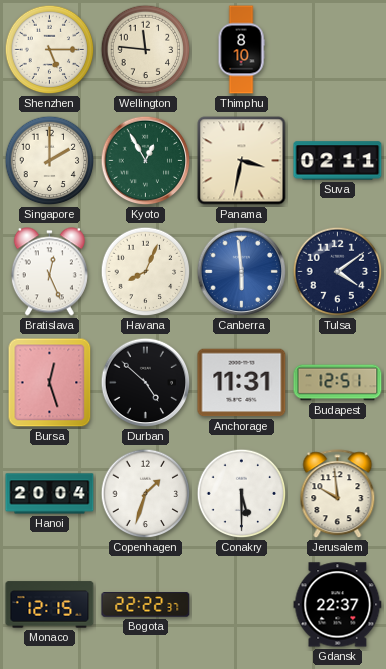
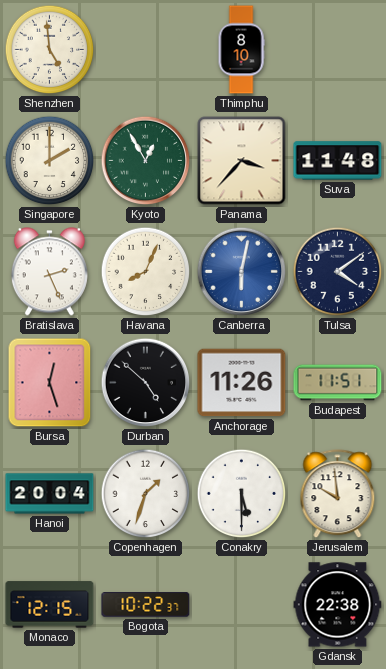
Shenzhen: 5:15 -> 4:59
Wellington: 11:46 -> none
Panama: 3:32 -> 3:37
Suva: 02:11 -> 11:48
Bratislava: 12:26 -> 2:26
Canberra: 5:59 -> 6:02
Anchorage: 11:31 -> 11:26
Budapest: 12:51 -> 11:51
Bogota: 22:22 -> 10:22
Gdansk: 22:37 -> 22:38
